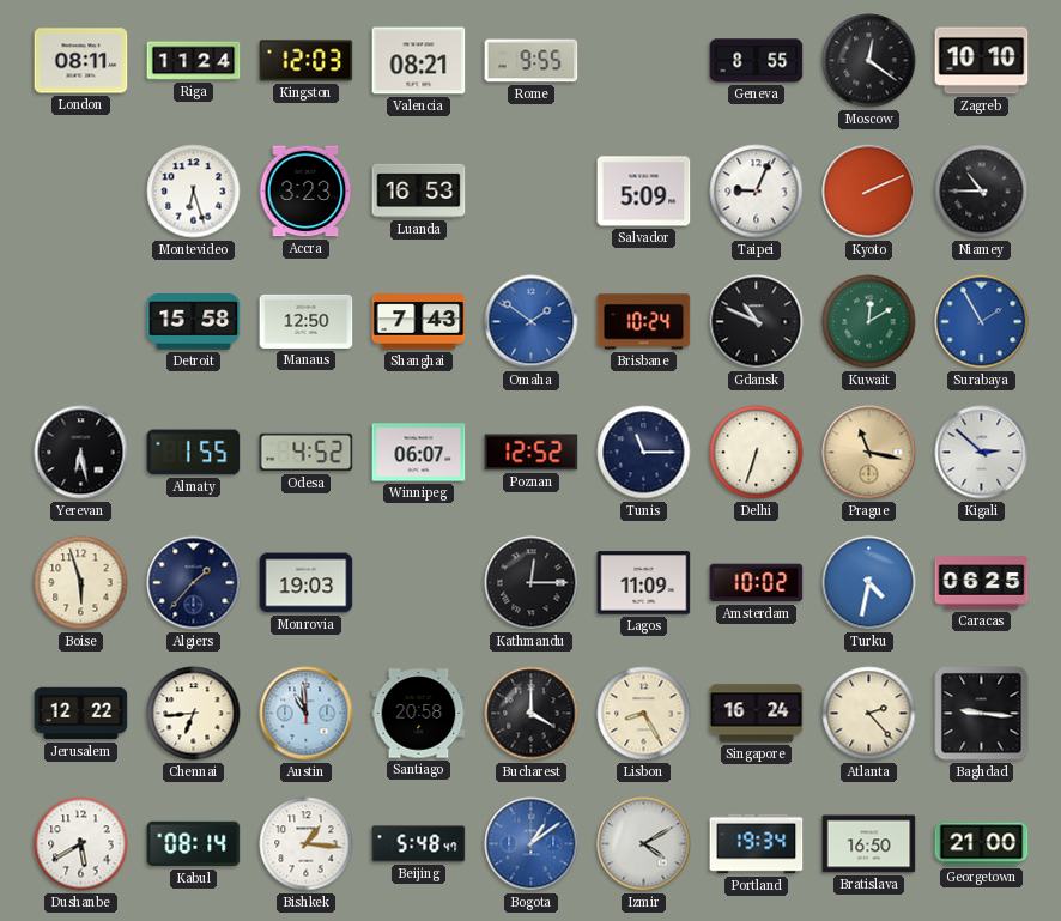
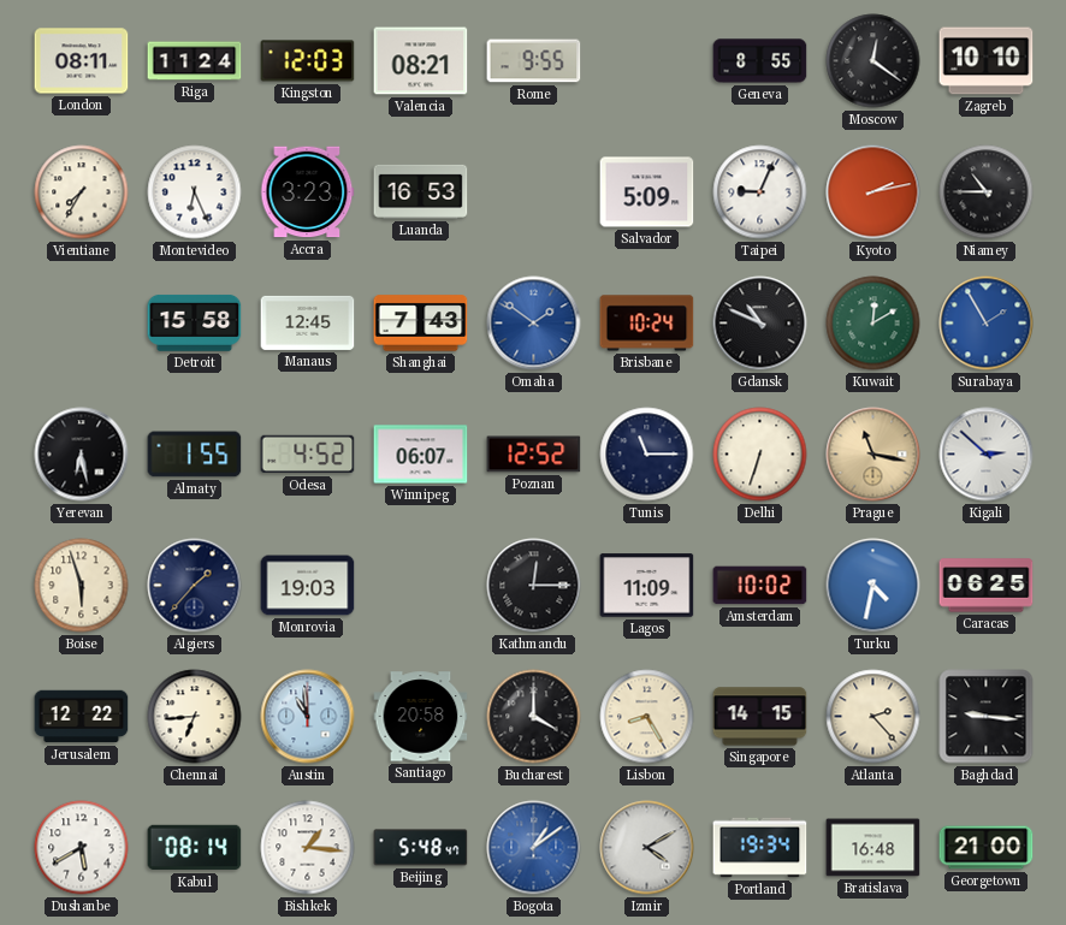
Vientiane: none -> 7:35
Montevideo: 6:27 -> 6:26
Kyoto: 2:11 -> 2:13
Manaus: 12:50 -> 12:45
Singapore: 16:24 -> 14:15
Bratislava: 16:50 -> 16:48
